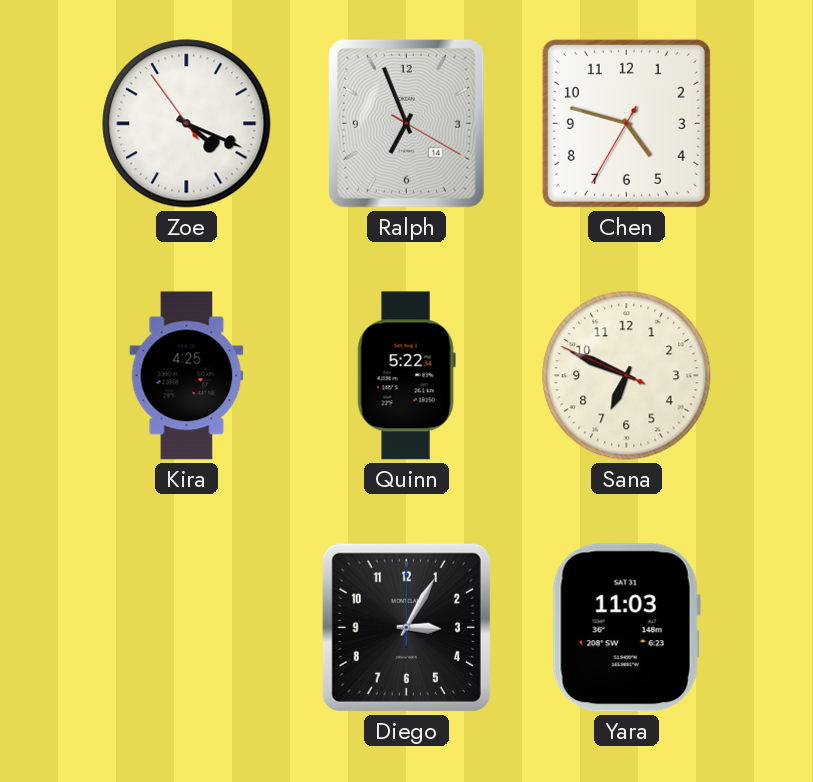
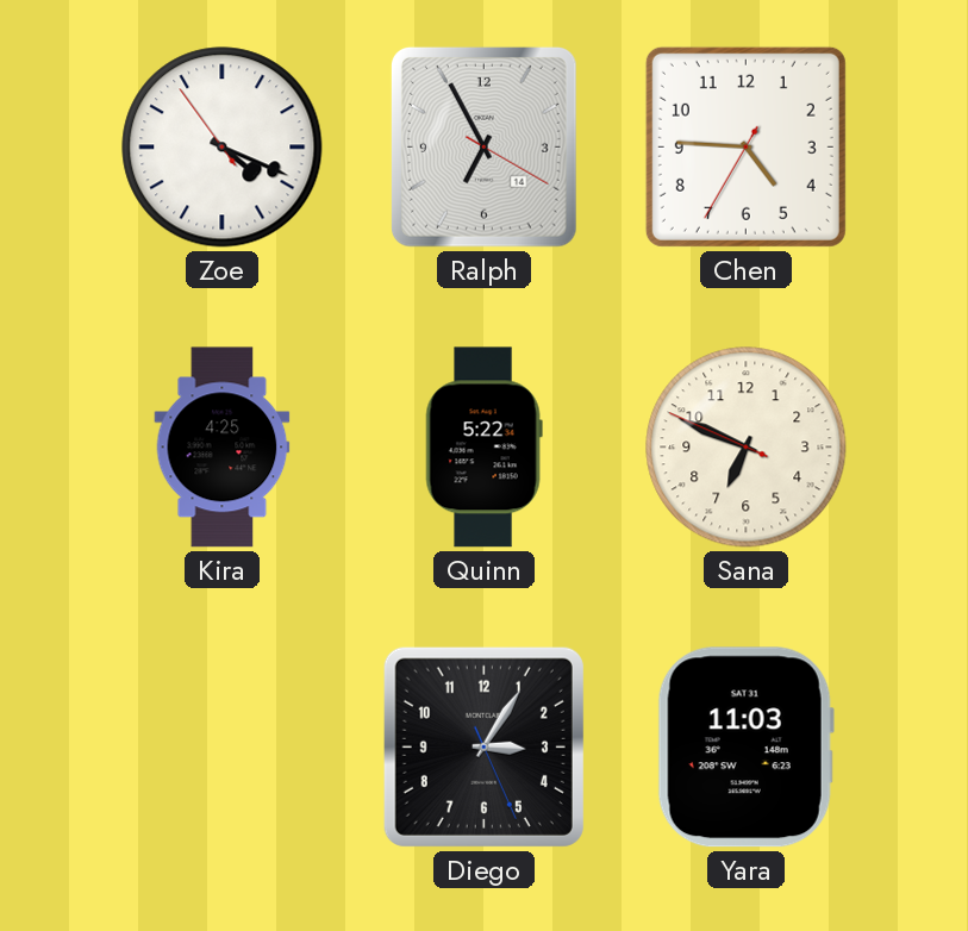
Ralph: 6:56 -> 6:55
Chen: 4:47 -> 4:45
Diego: 3:05:00 -> 3:05:26
